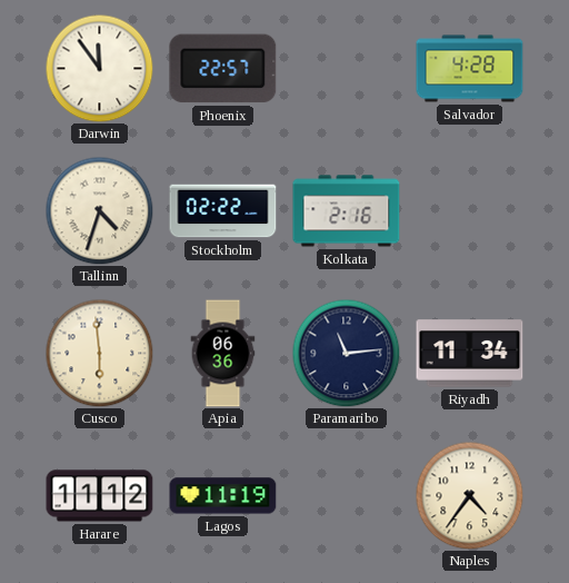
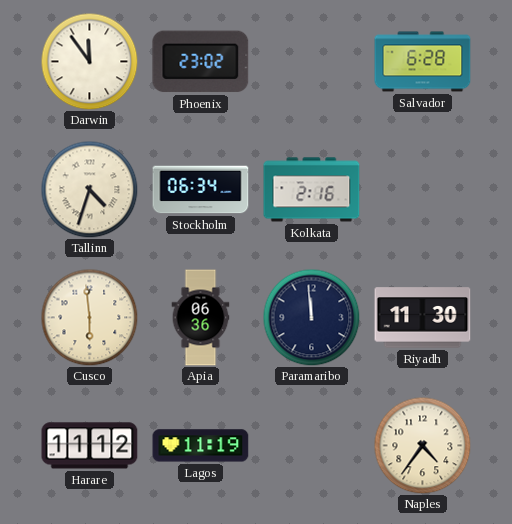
Phoenix: 22:57 -> 23:02
Salvador: 4:28 -> 6:28
Stockholm: 02:22 -> 06:34
Paramaribo: 11:14 -> 11:59
Riyadh: 11:34 -> 11:30
